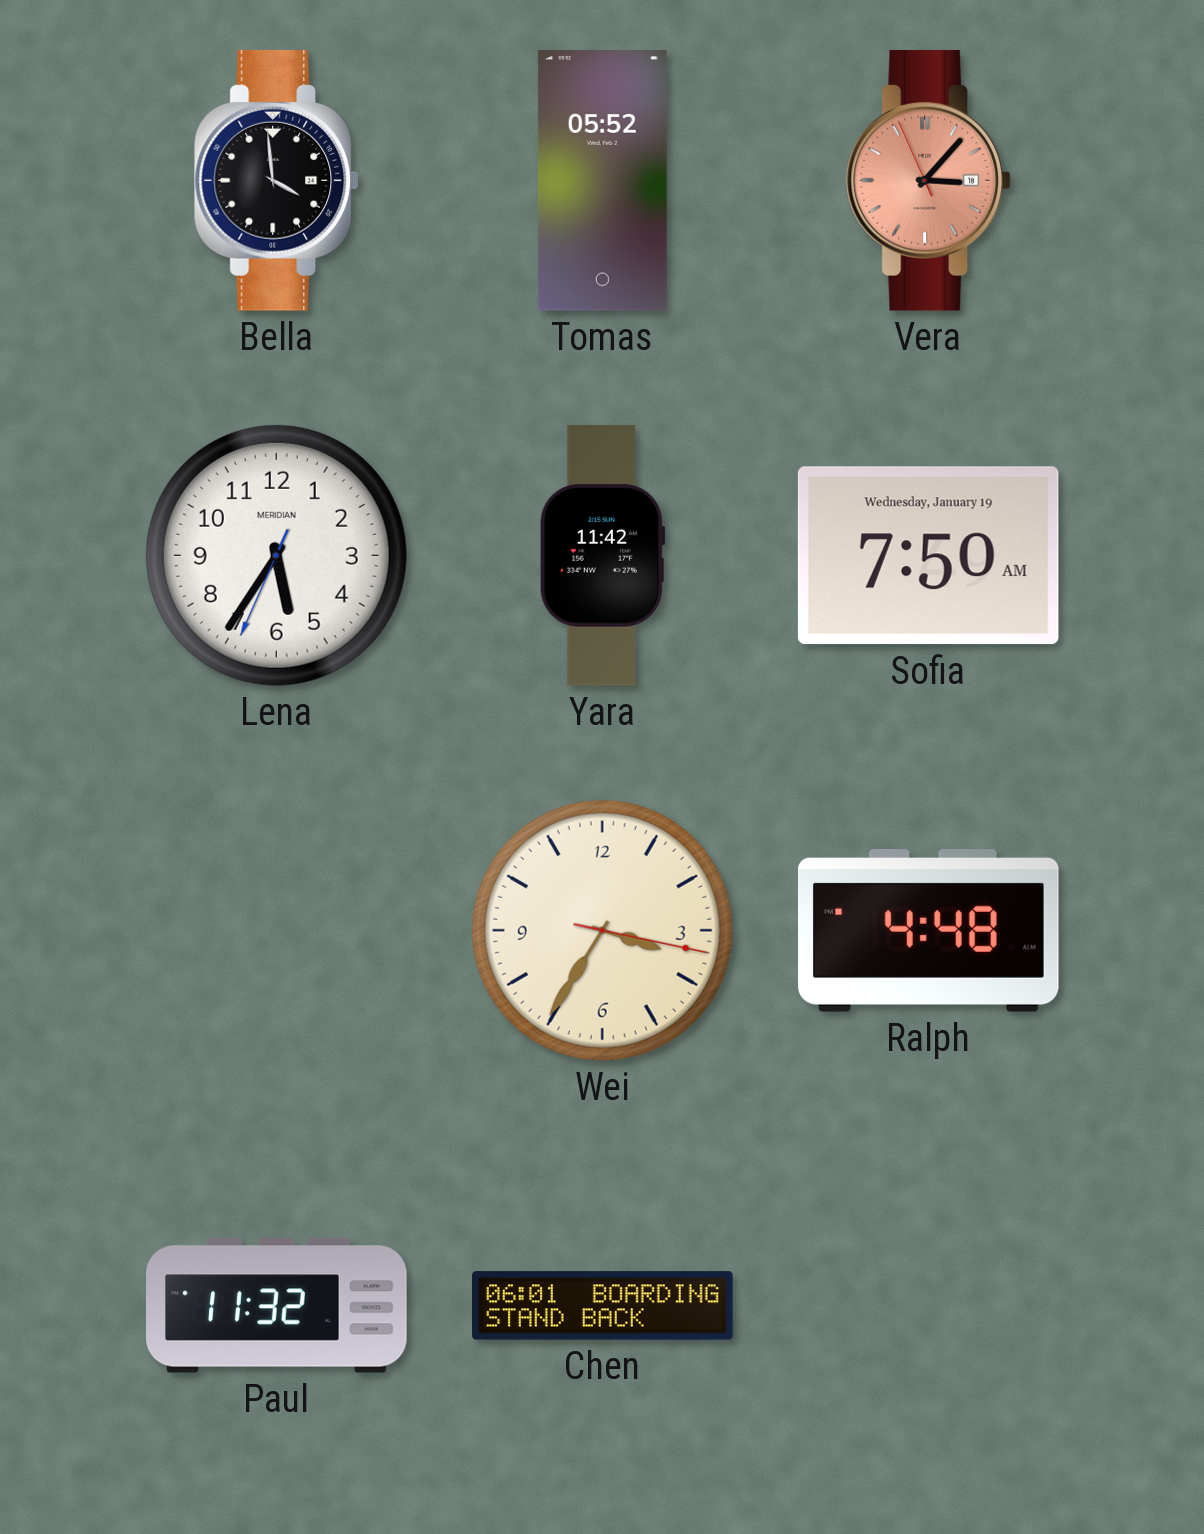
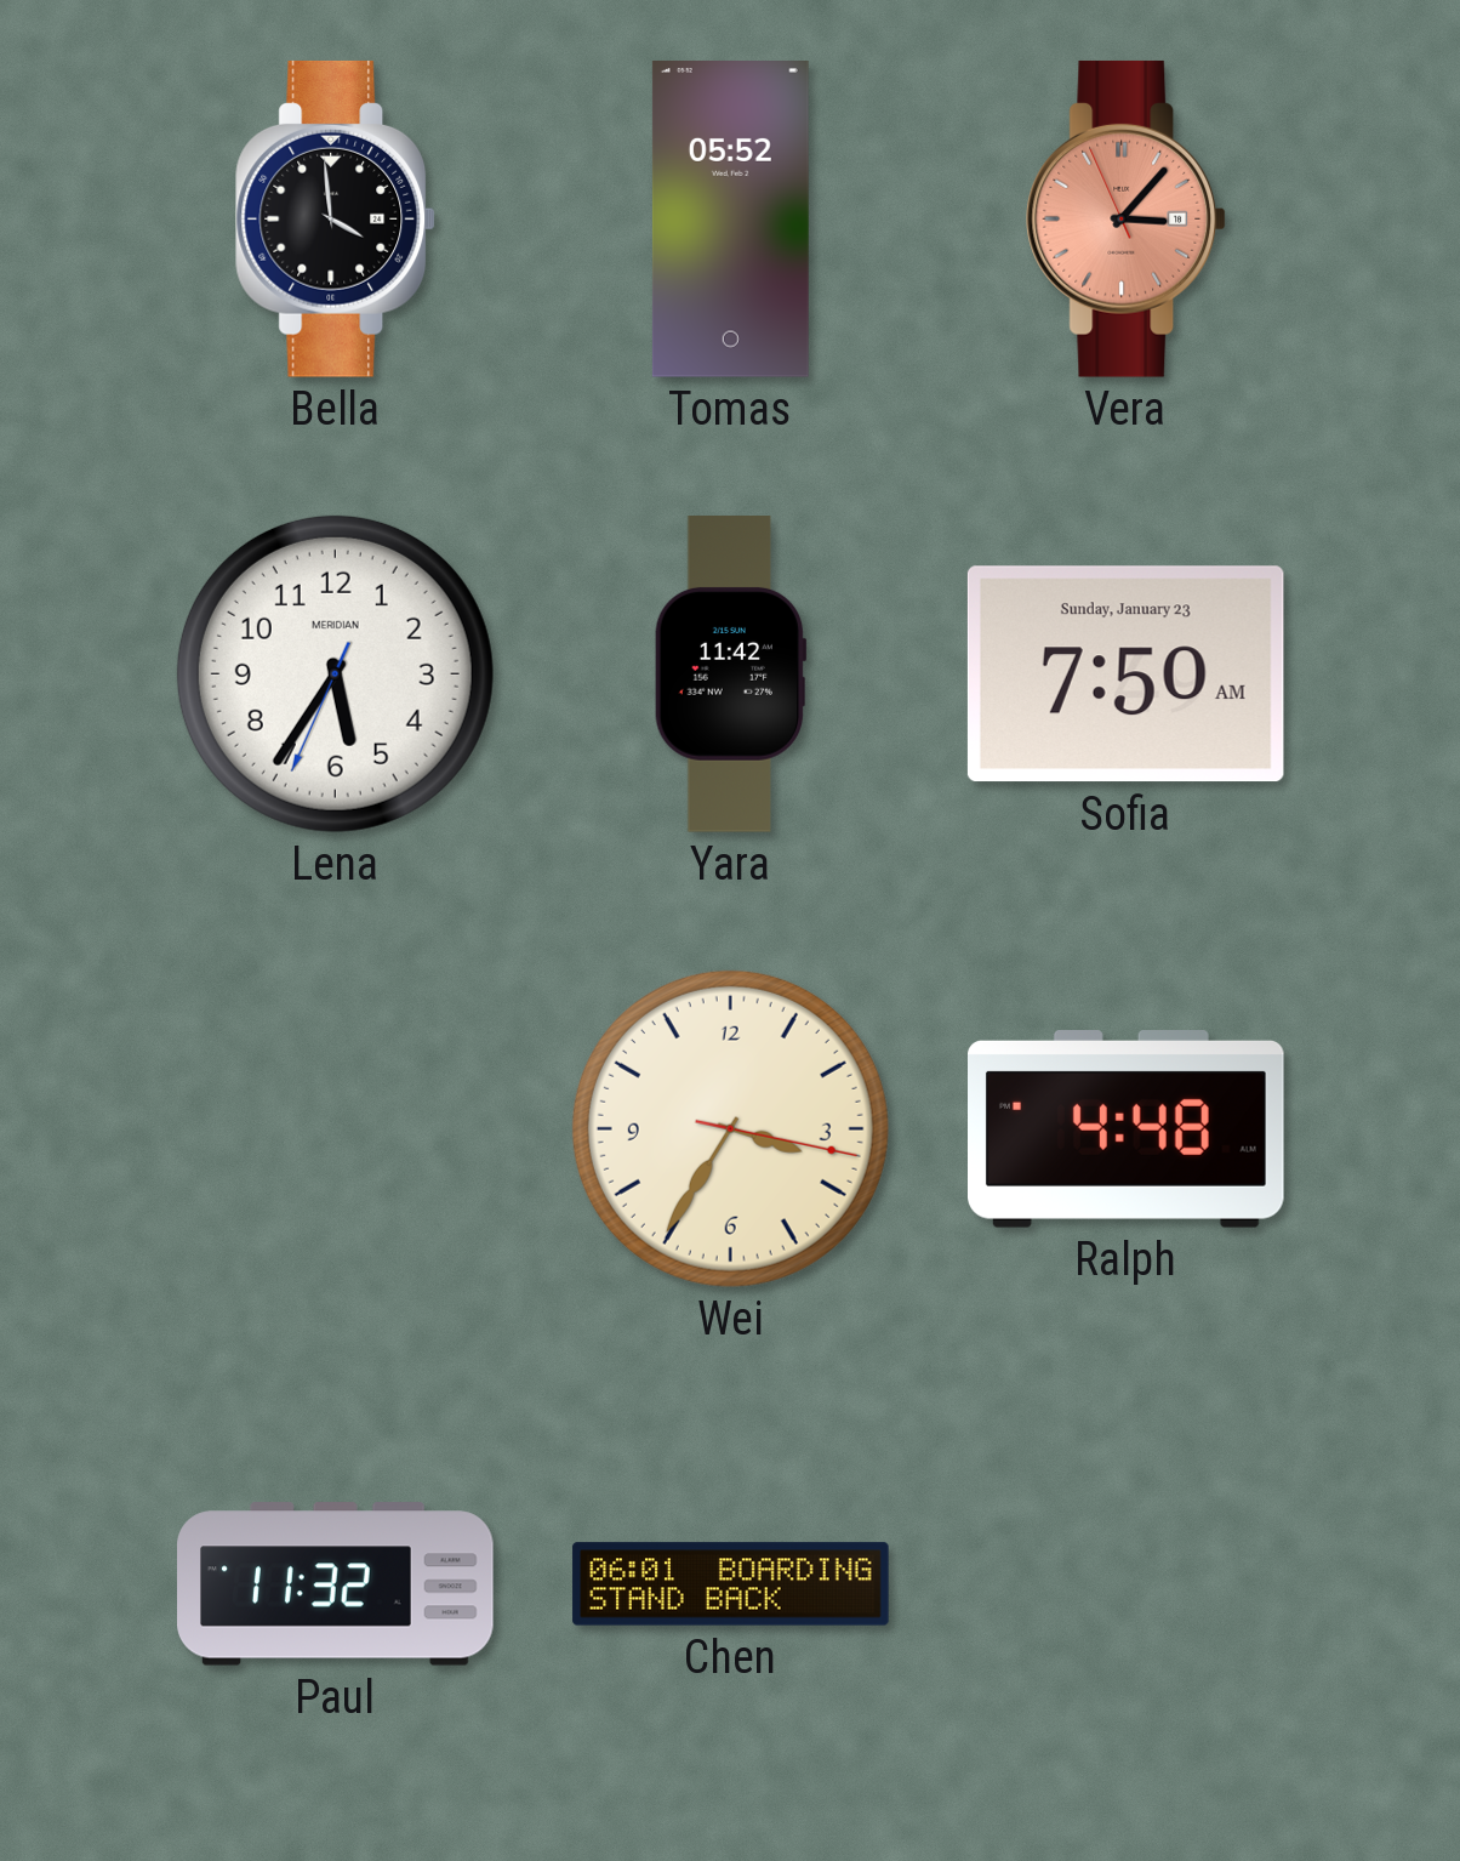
Sofia date: Wednesday, January 19 -> Sunday, January 23
